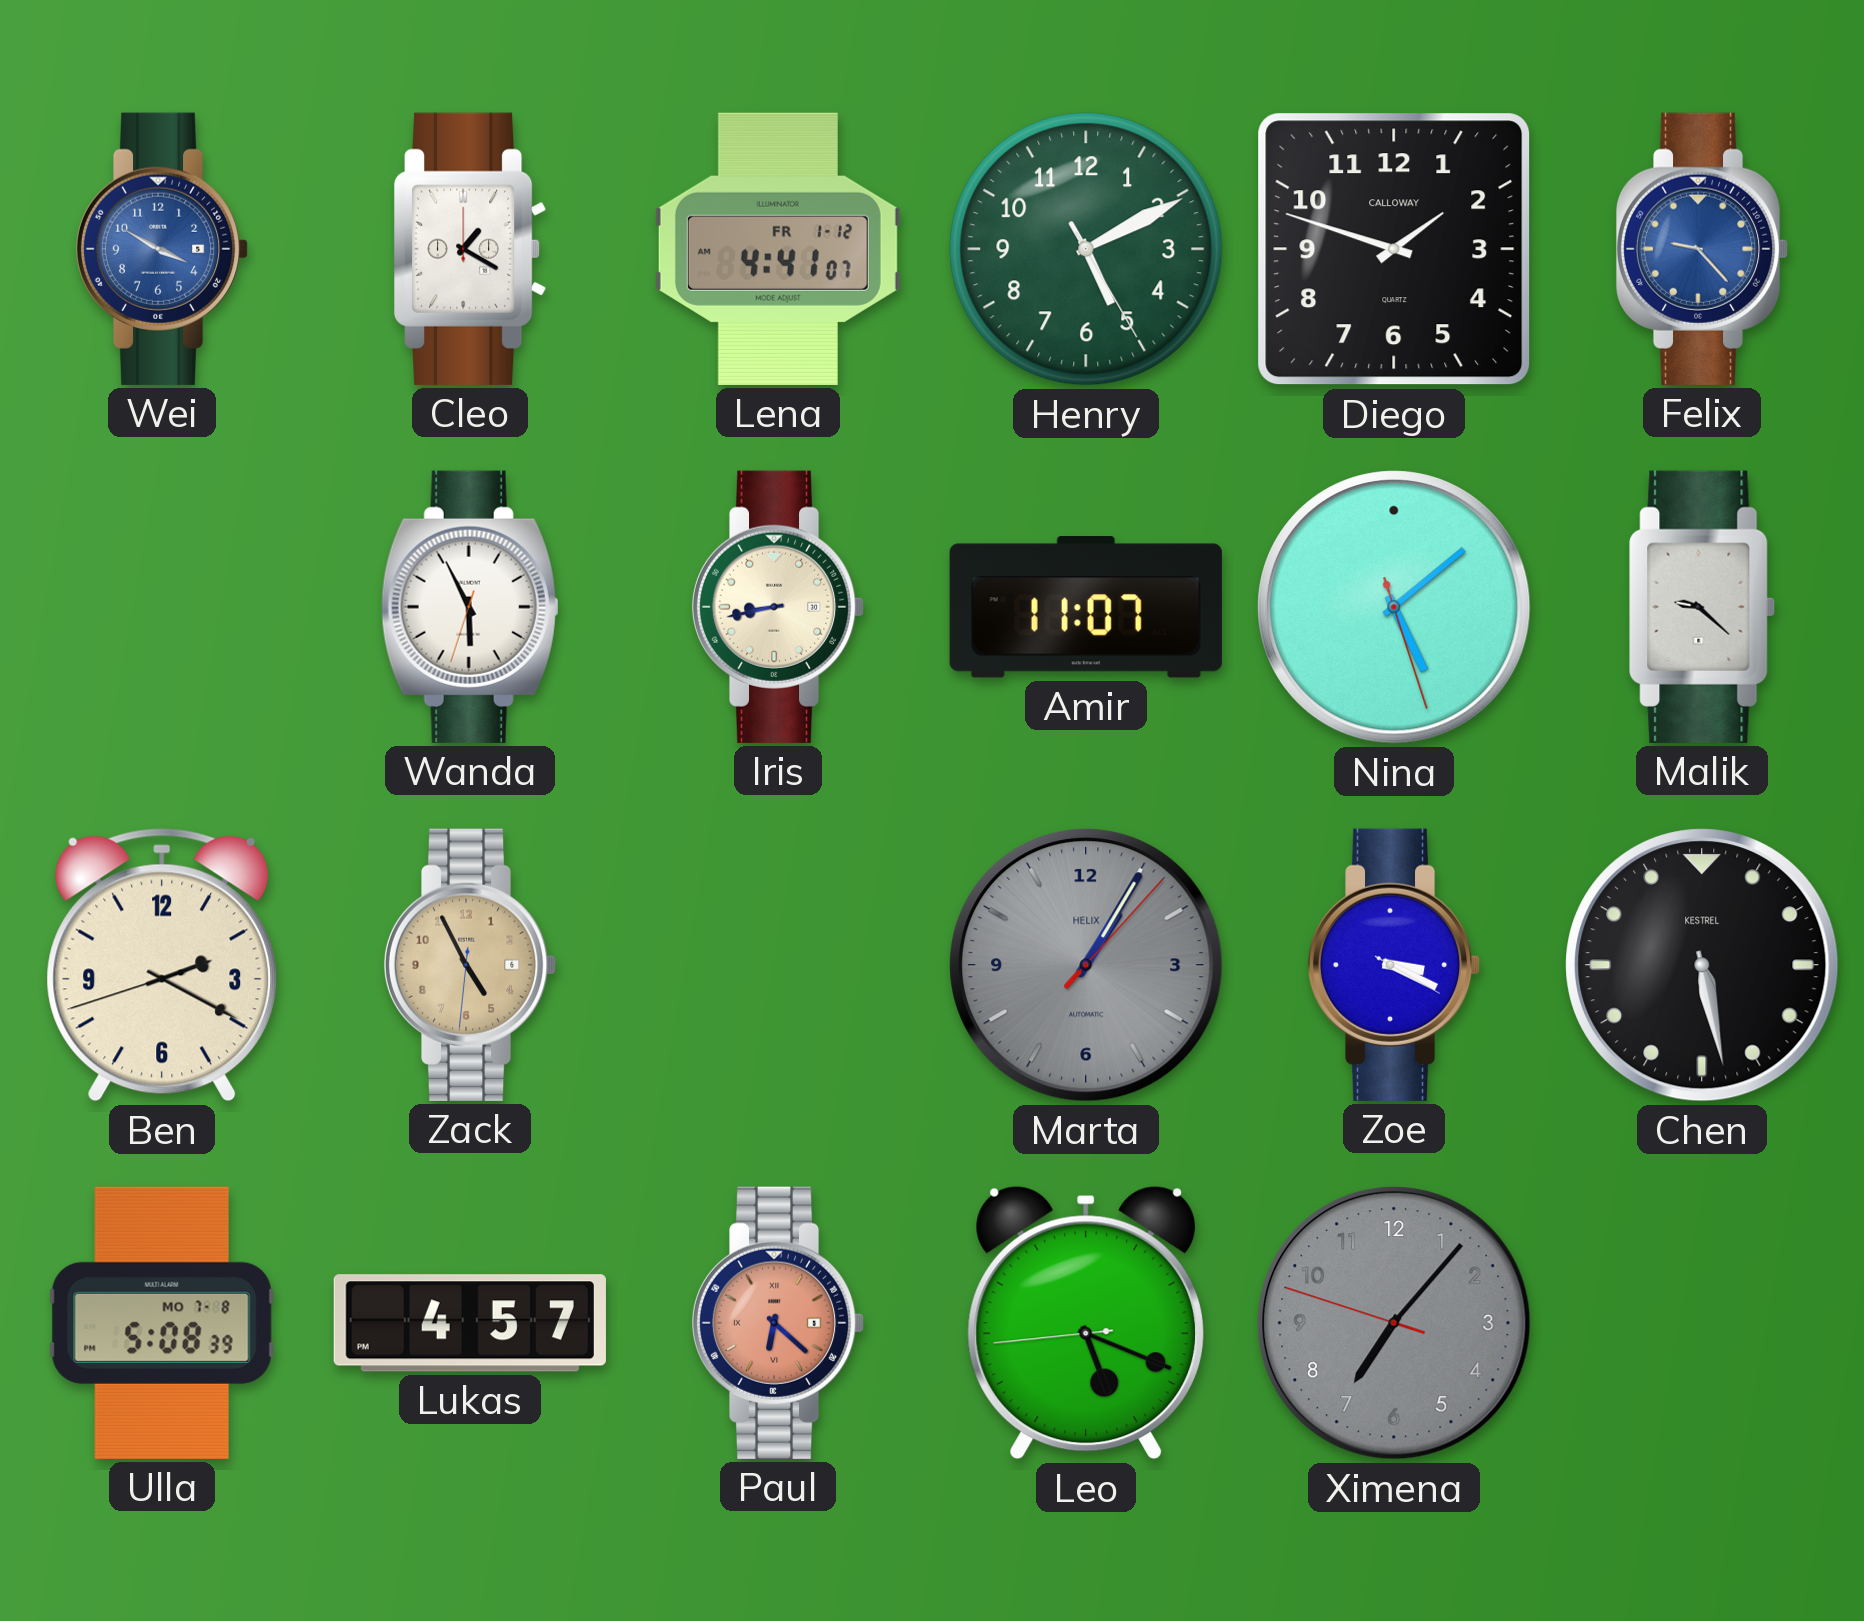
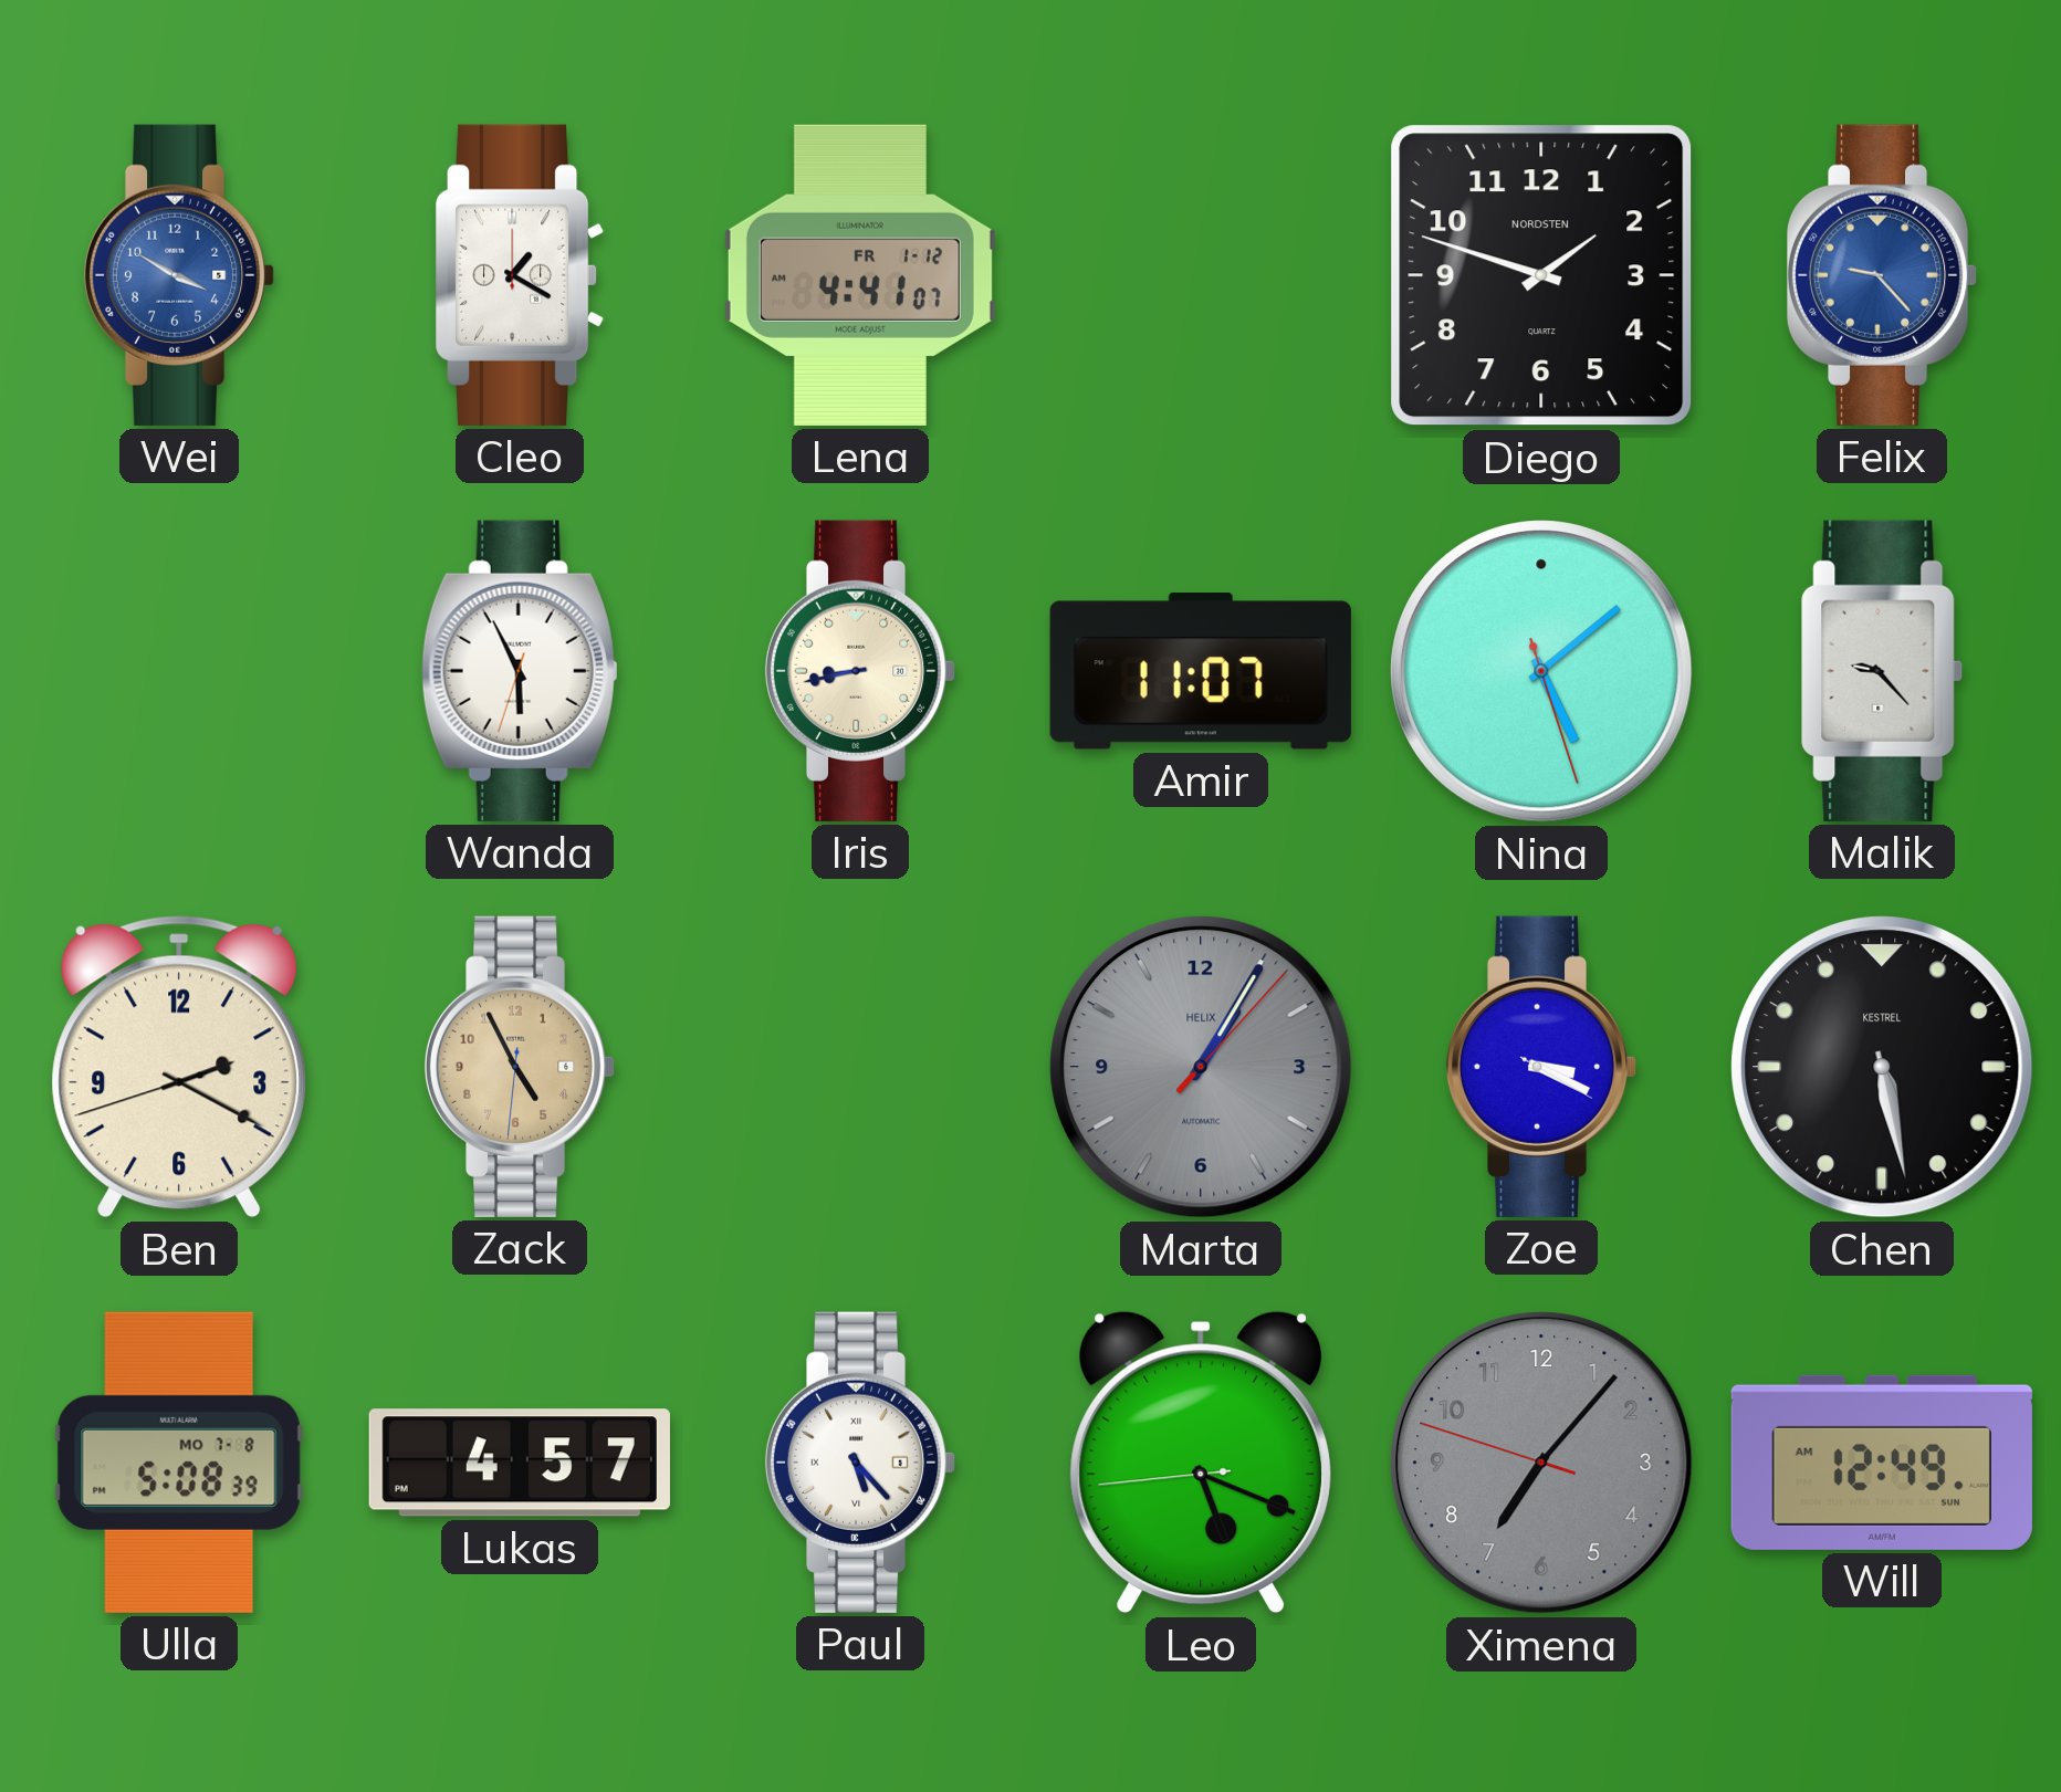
Henry: 5:10 -> none
Diego brand: CALLOWAY -> NORDSTEN
Malik: 9:22 -> 9:23
Paul: 6:22 -> 5:23
Paul dial: salmon -> white
Will: none -> 12:49
